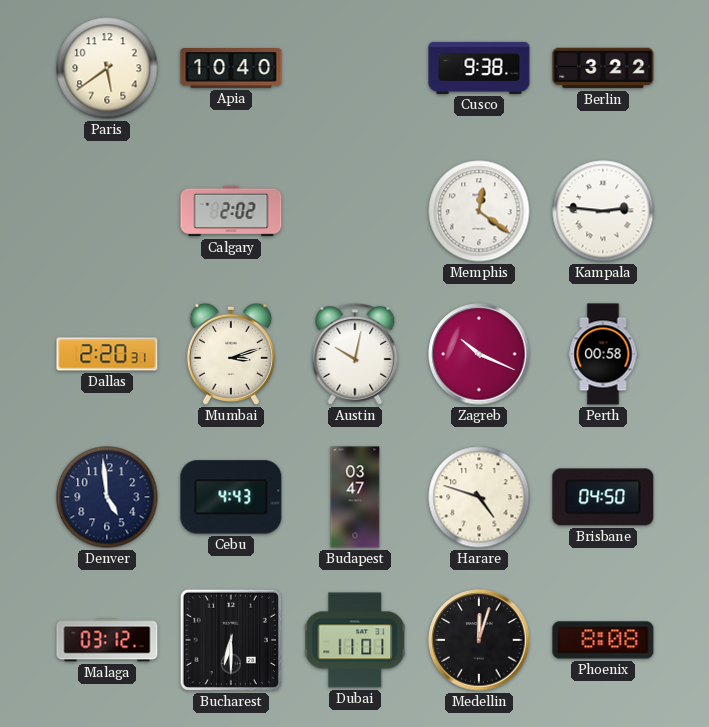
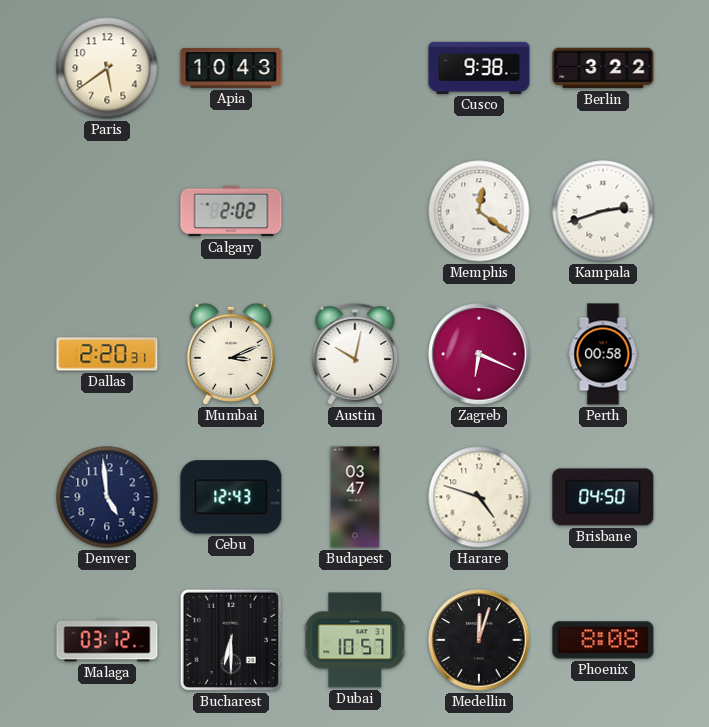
Apia: 10:40 -> 10:43
Kampala: 2:46 -> 2:42
Mumbai: 3:12 -> 3:11
Zagreb: 10:19 -> 6:19
Cebu: 4:43 -> 12:43
Dubai: 11:01 -> 10:57
